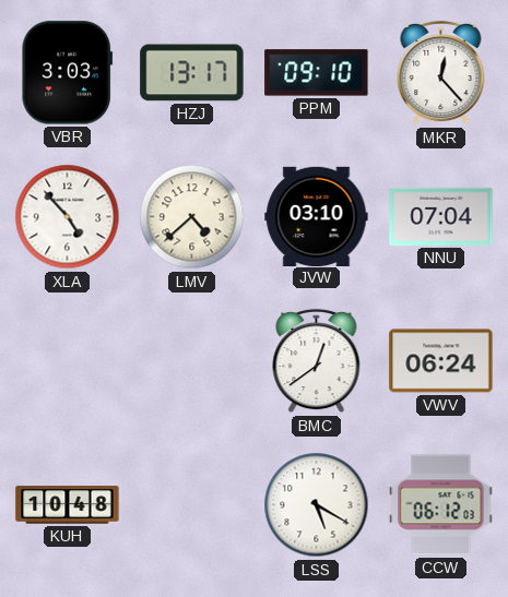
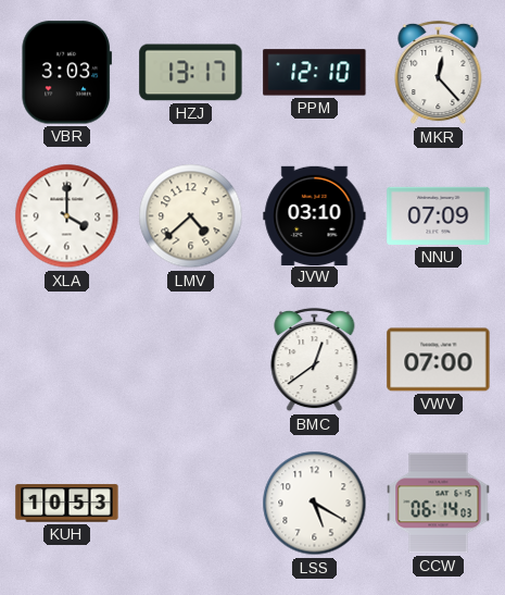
PPM: 09:10 -> 12:10
XLA: 4:53 -> 4:00
NNU: 07:04 -> 07:09
VWV: 06:24 -> 07:00
KUH: 10:48 -> 10:53
CCW: 06:12 -> 06:14
